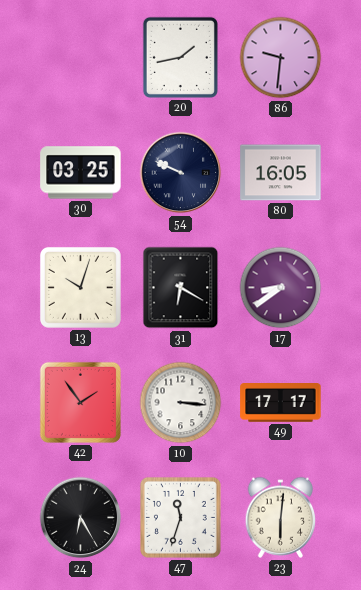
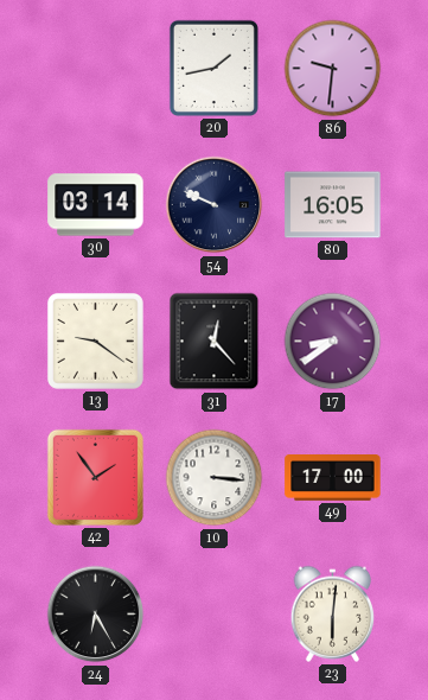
30: 03:25 -> 03:14
13: 10:03 -> 9:21
31: 6:20 -> 12:23
49: 17:17 -> 17:00
47: 11:33 -> none
